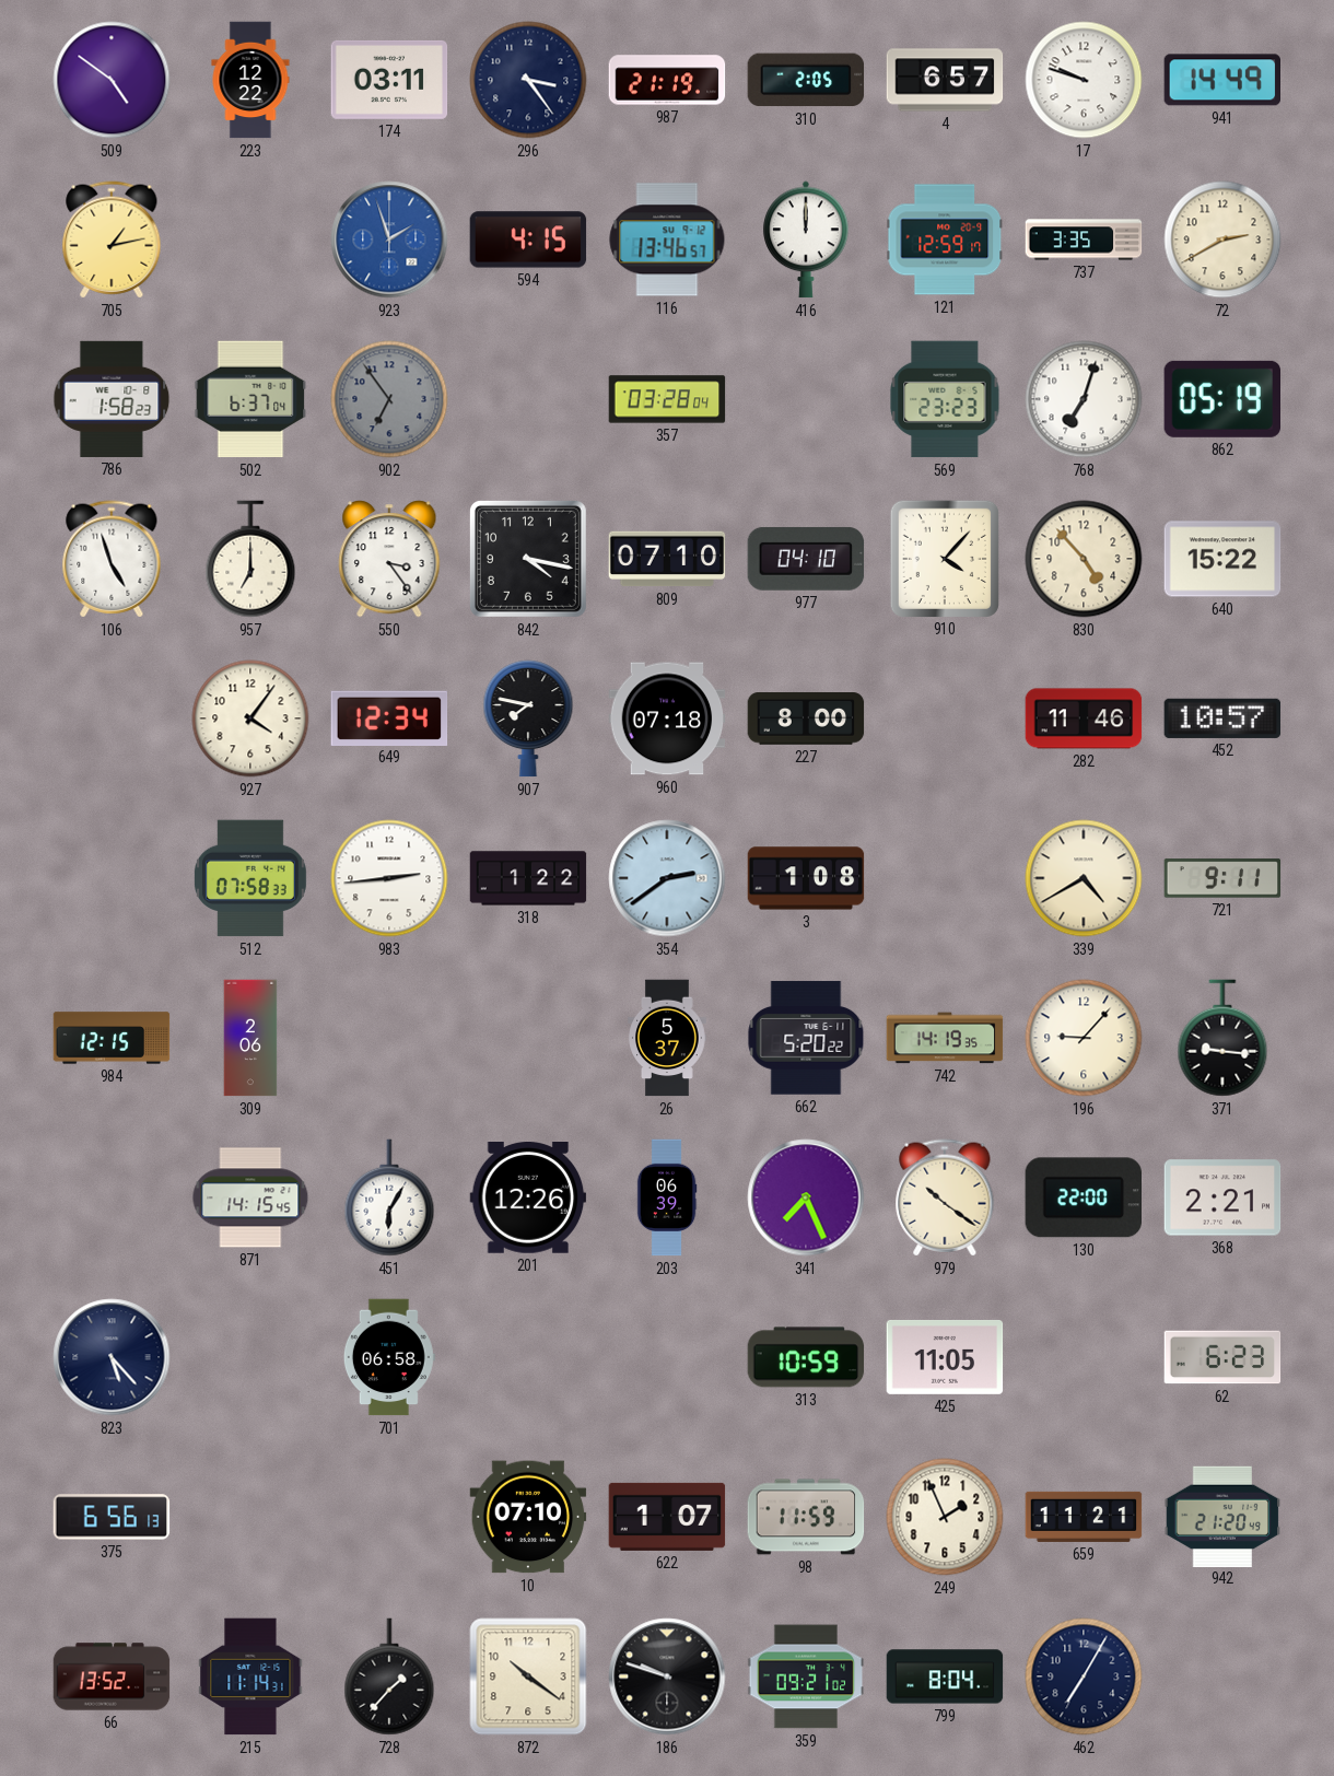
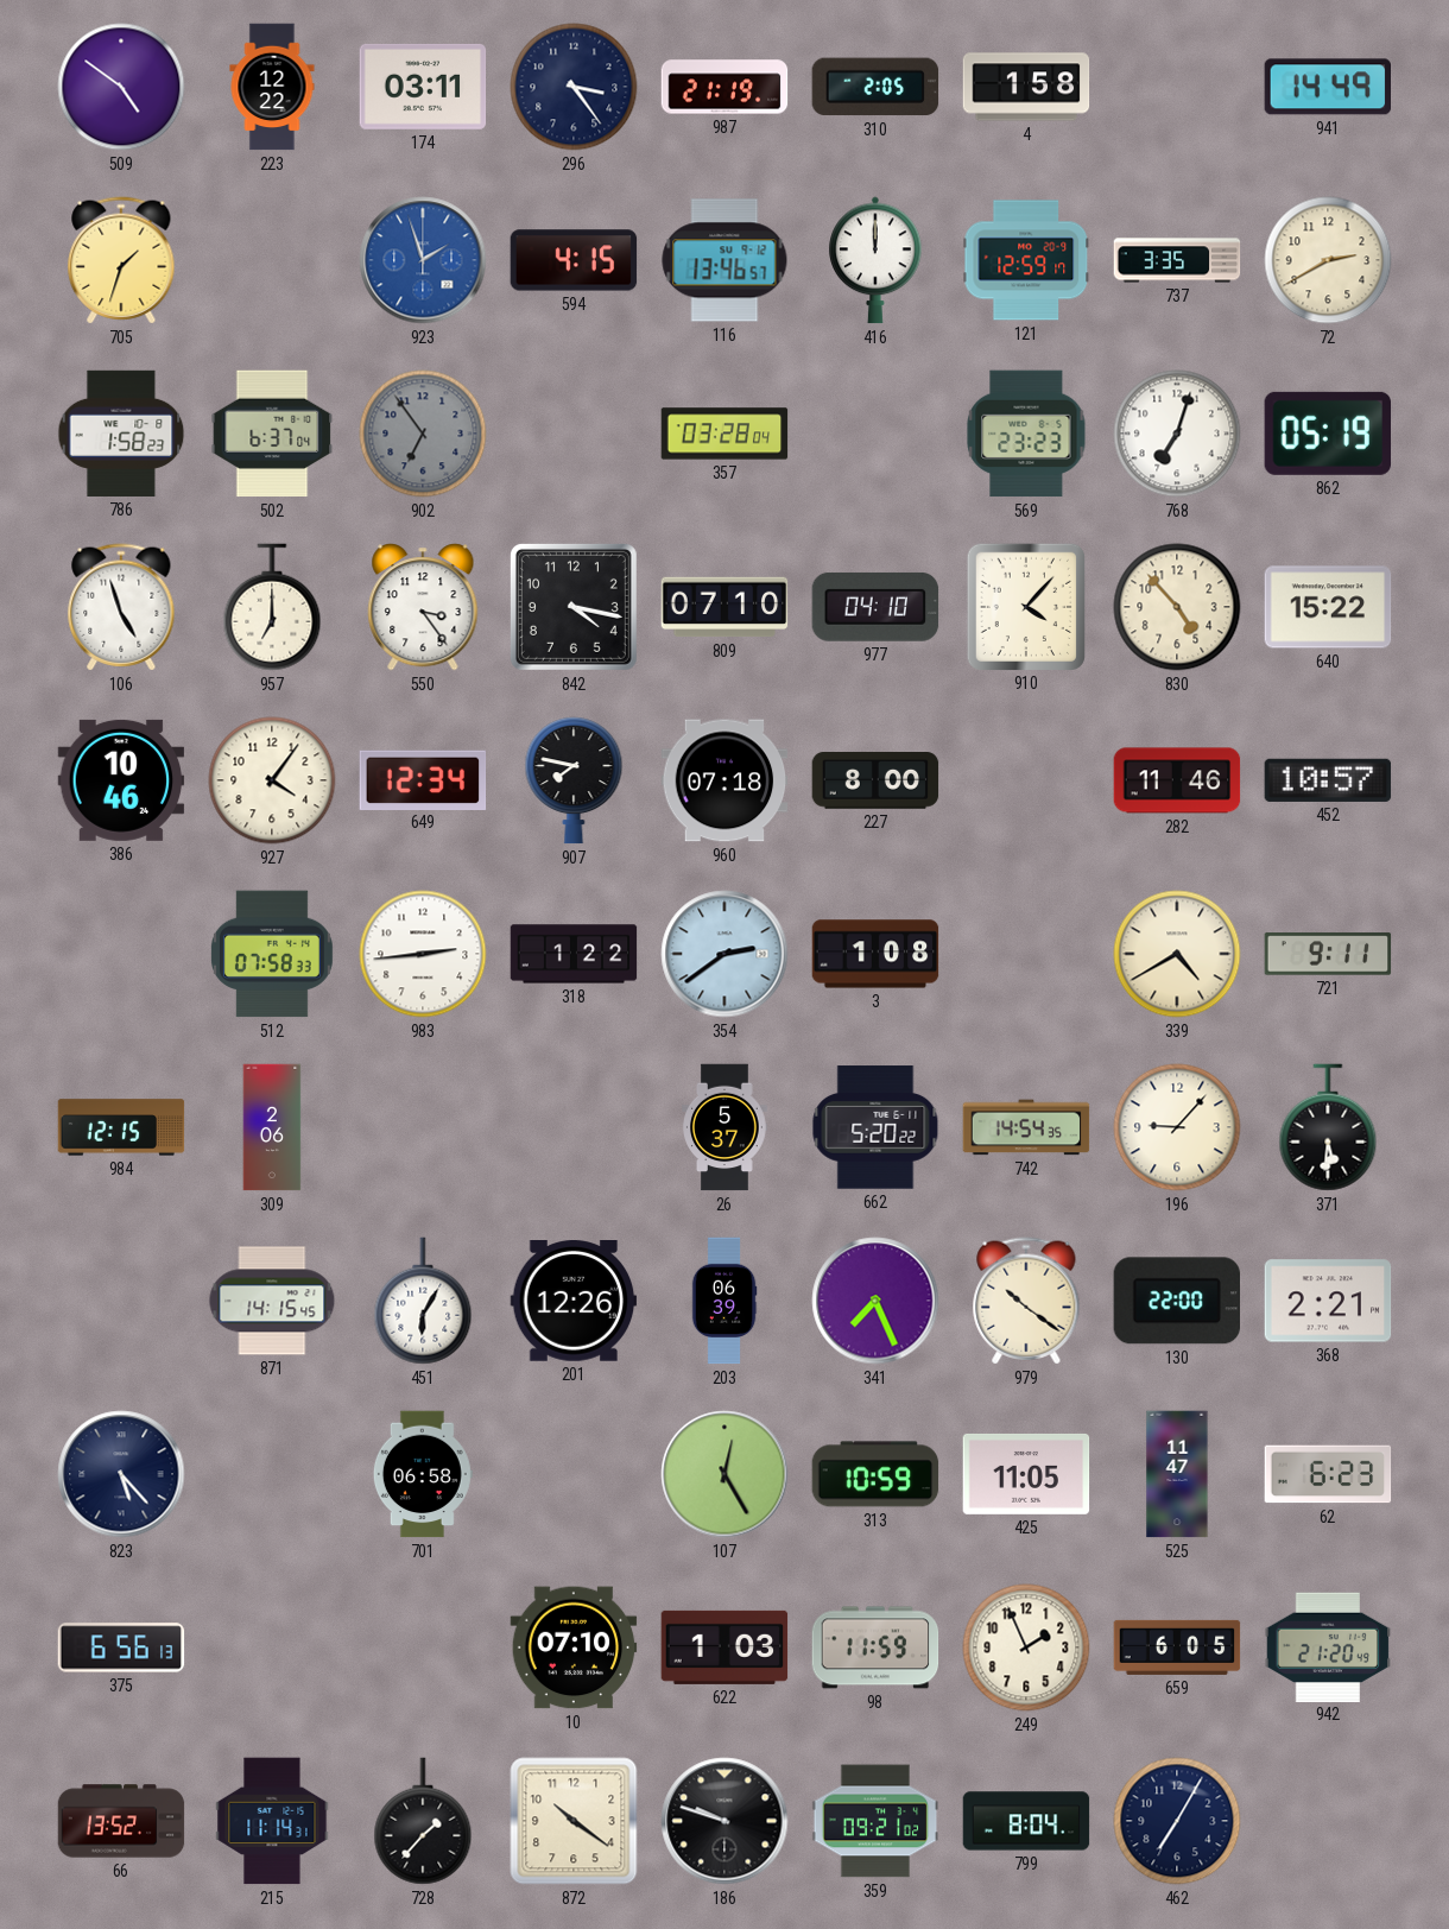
4: 6:57 -> 1:58
17: 9:48 -> none
705: 1:13 -> 1:33
386: none -> 10:46
742: 14:19 -> 14:54
371: 9:16 -> 5:31
107: none -> 12:25
525: none -> 11:47
622: 1:07 -> 1:03
659: 11:21 -> 6:05
